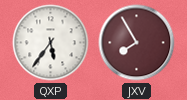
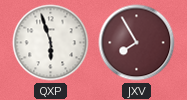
QXP: 5:36 -> 5:57
